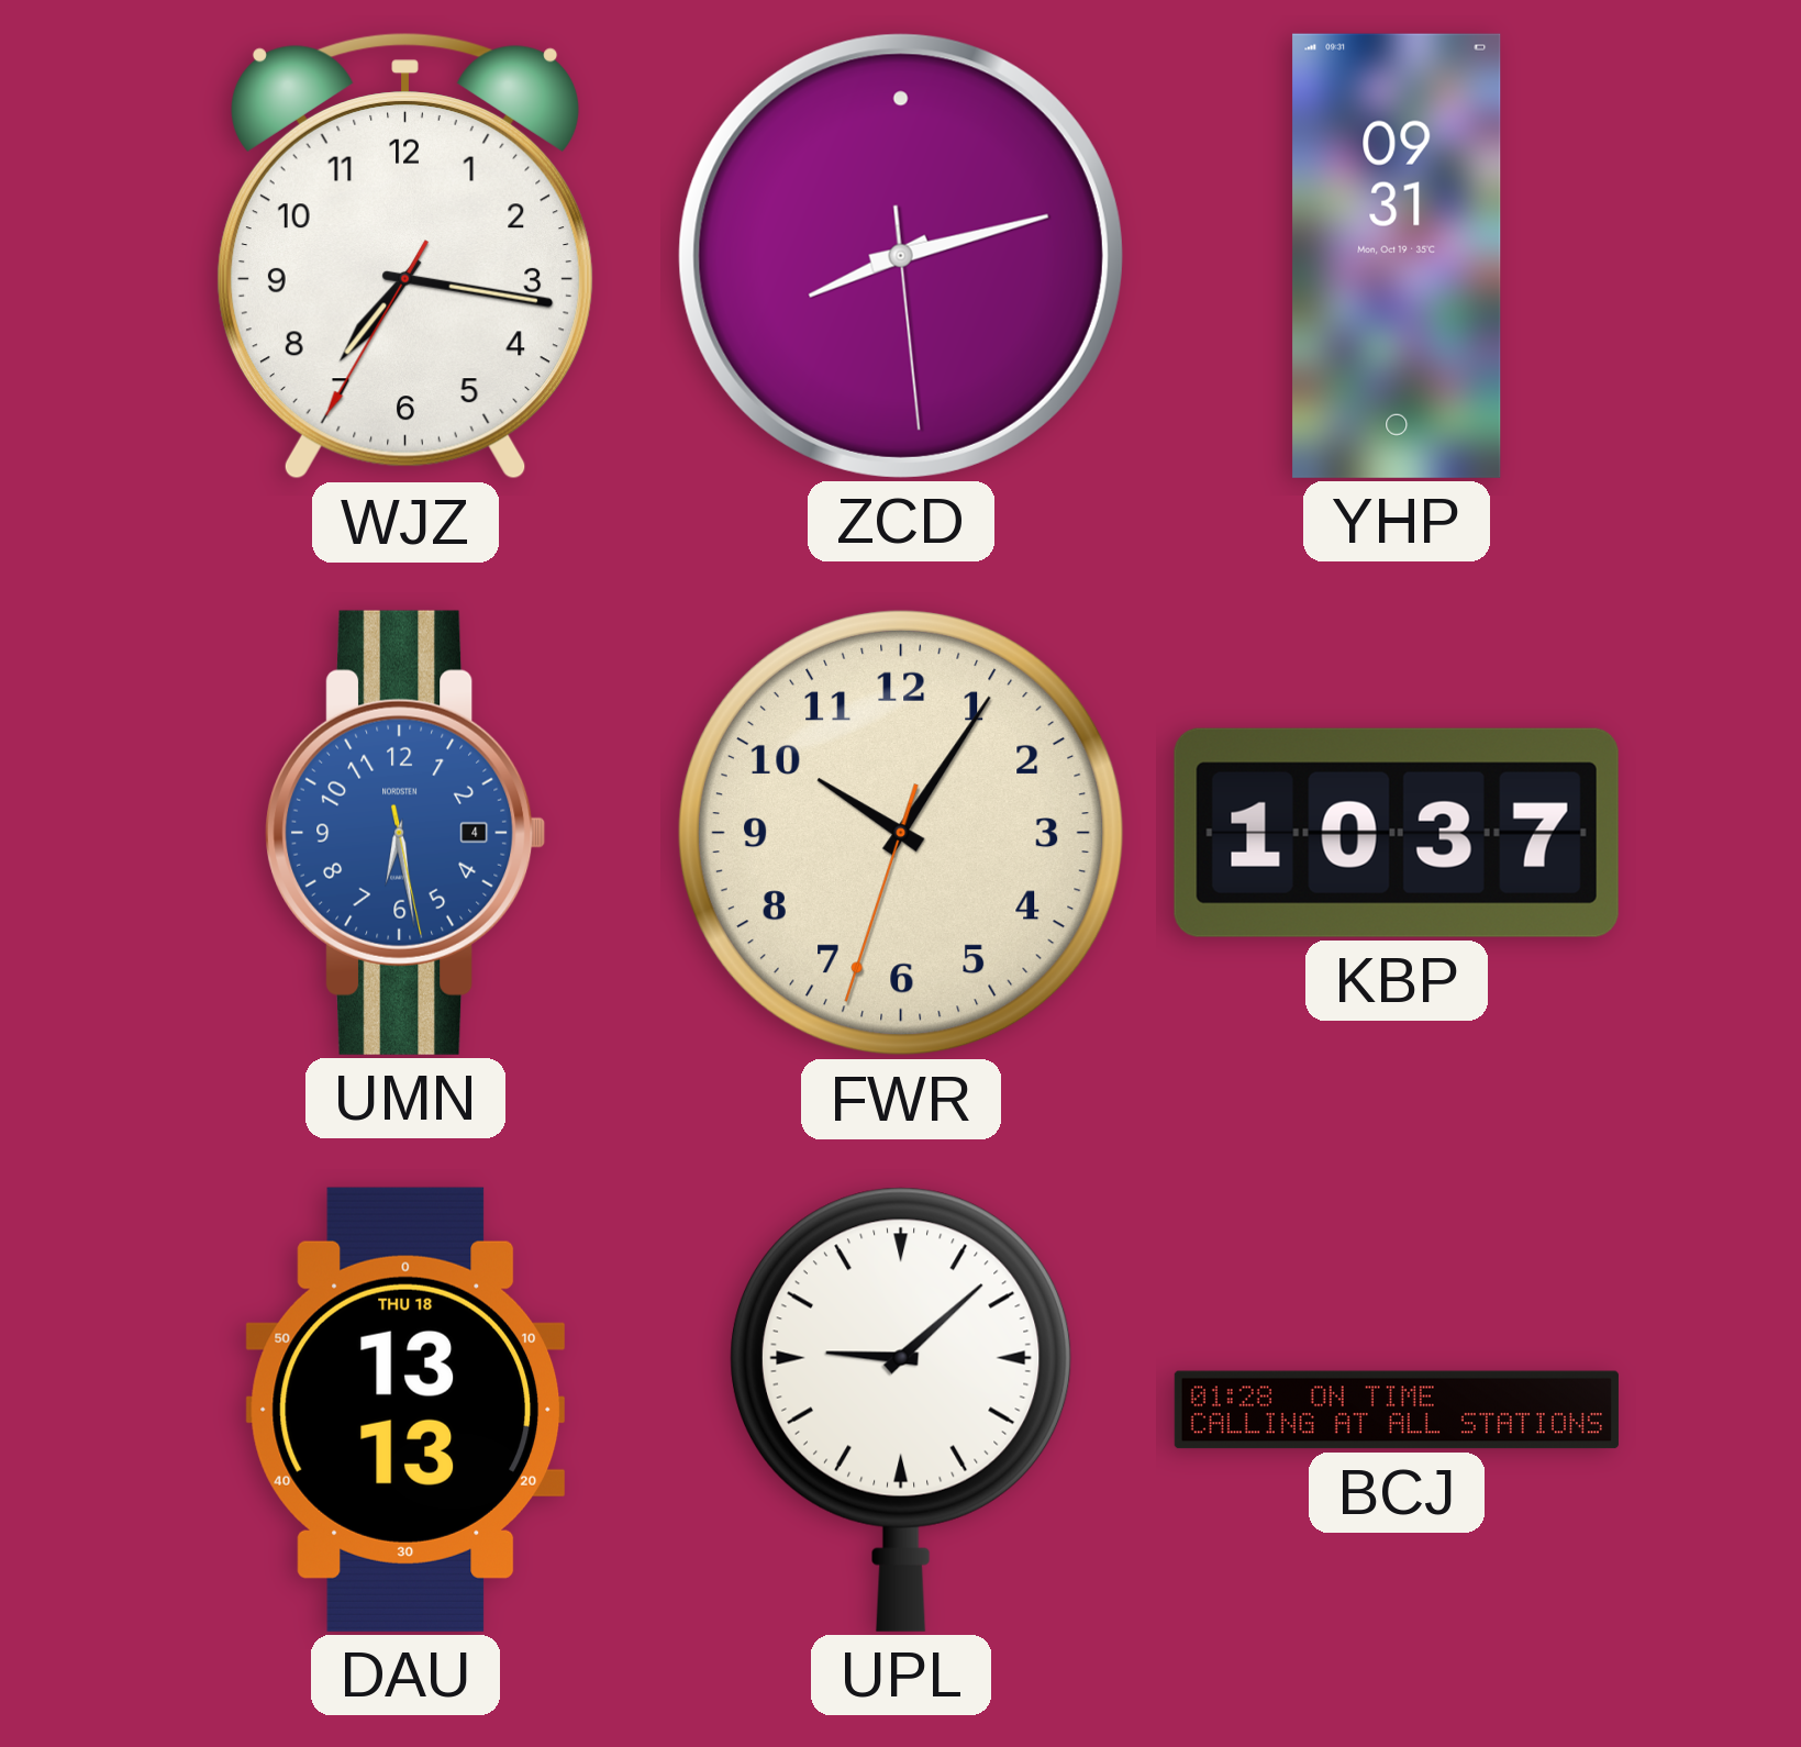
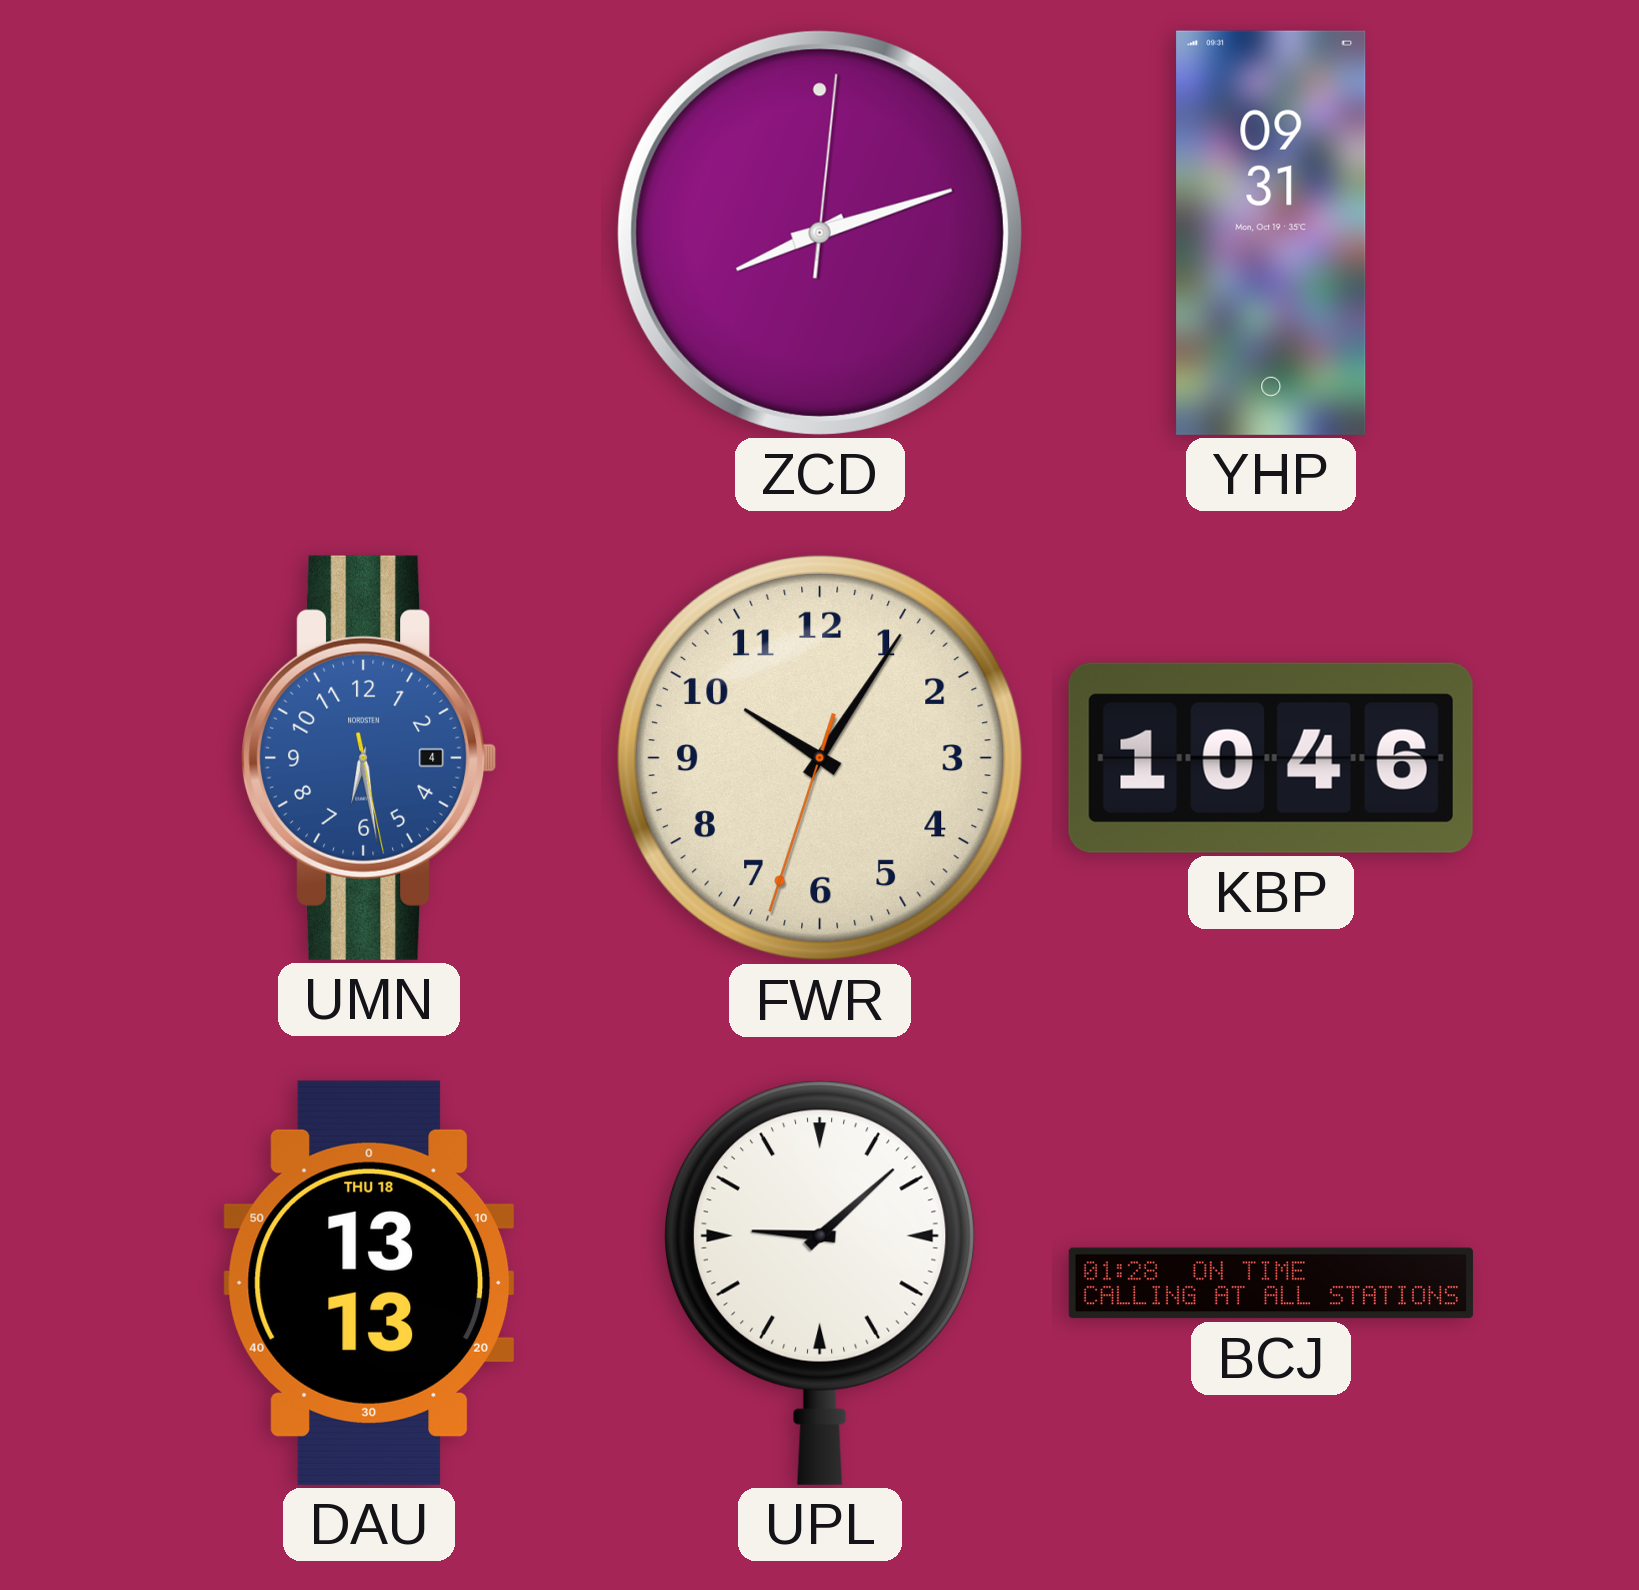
WJZ: 7:16 -> none
ZCD: 8:12:29 -> 8:12:01
KBP: 10:37 -> 10:46
